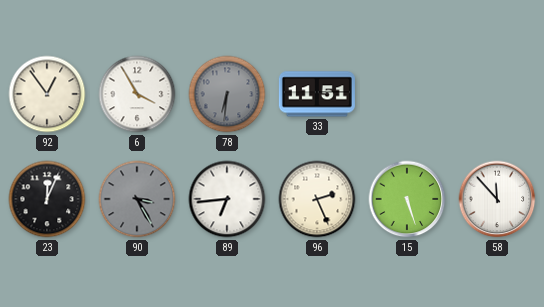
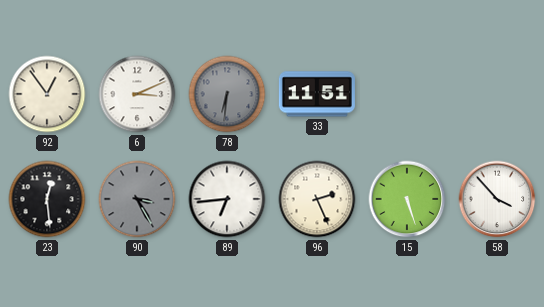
6: 3:55 -> 3:11
23: 12:04 -> 12:29
58: 11:53 -> 3:53
